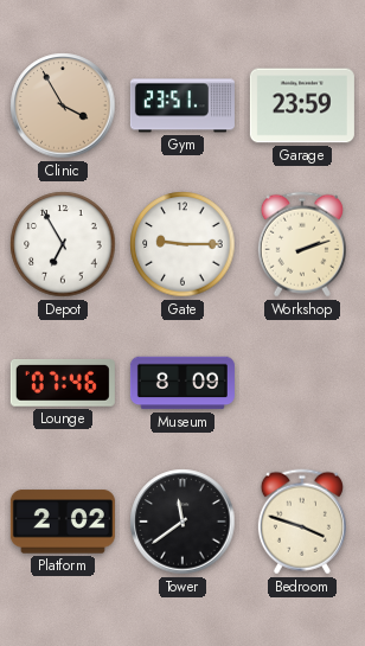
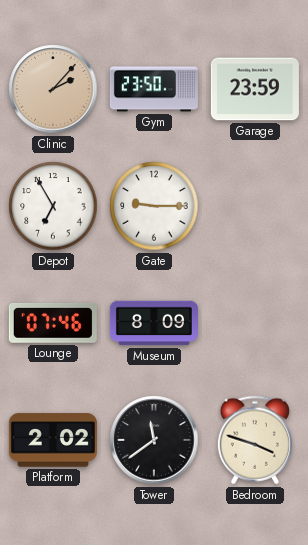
Clinic: 3:55 -> 2:07
Gym: 23:51 -> 23:50
Workshop: 2:12 -> none
